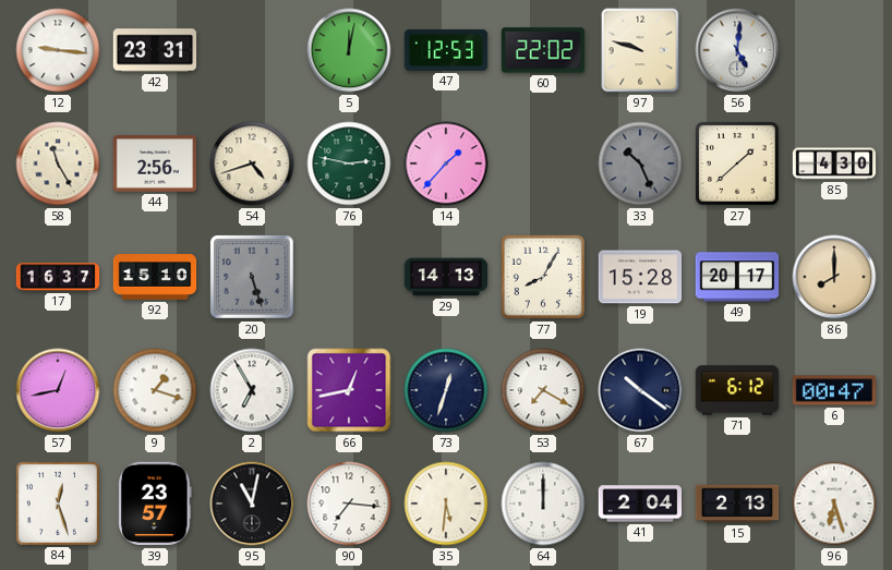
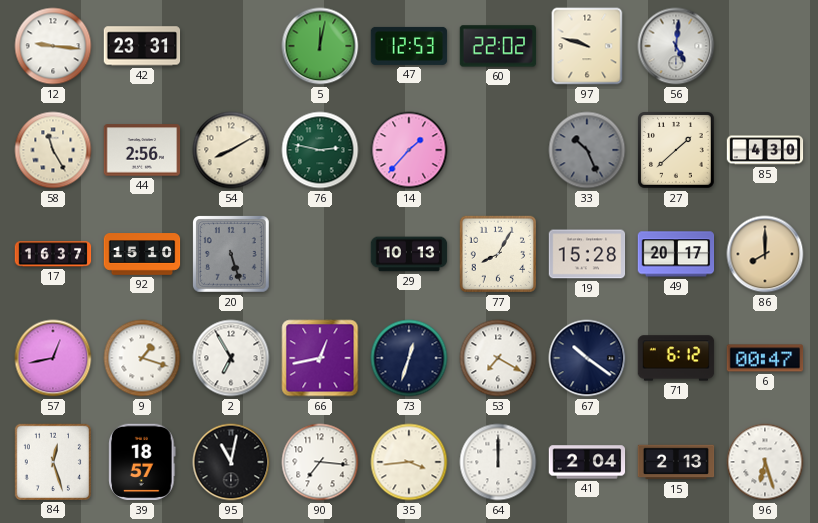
54: 4:42 -> 8:10
29: 14:13 -> 10:13
39: 23:57 -> 18:57
35: 5:31 -> 3:44
